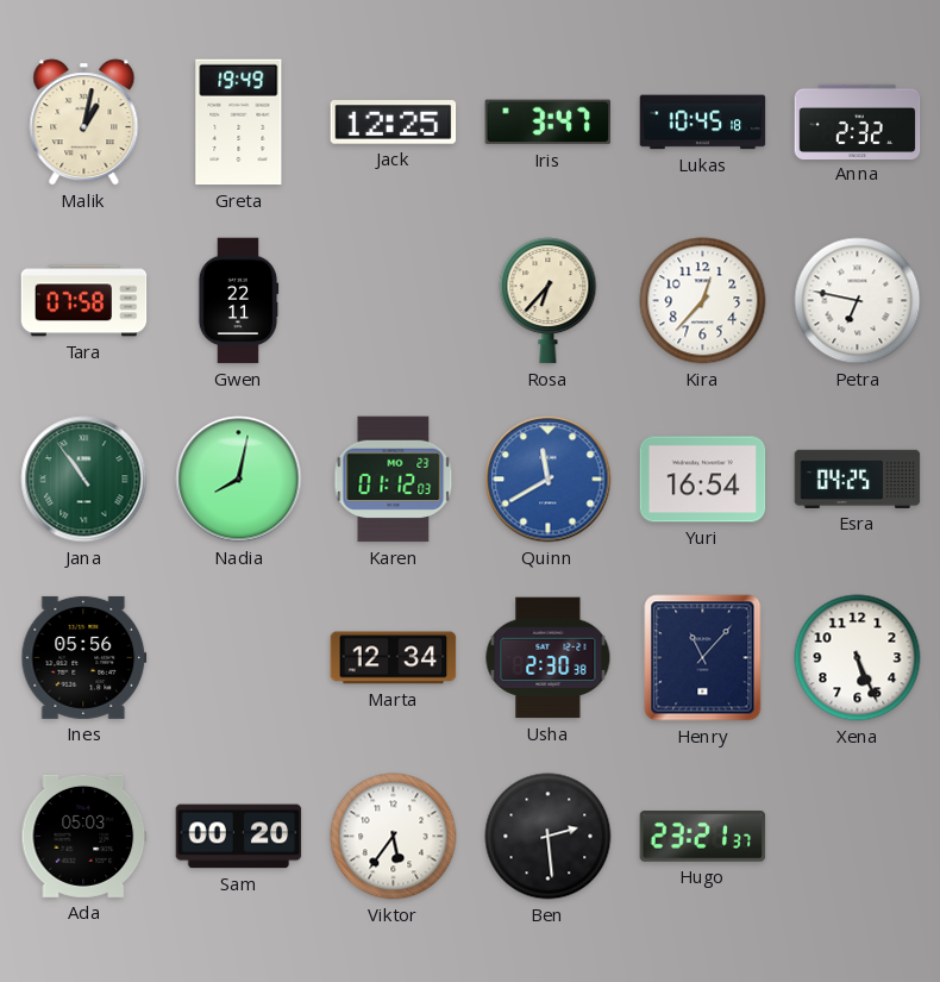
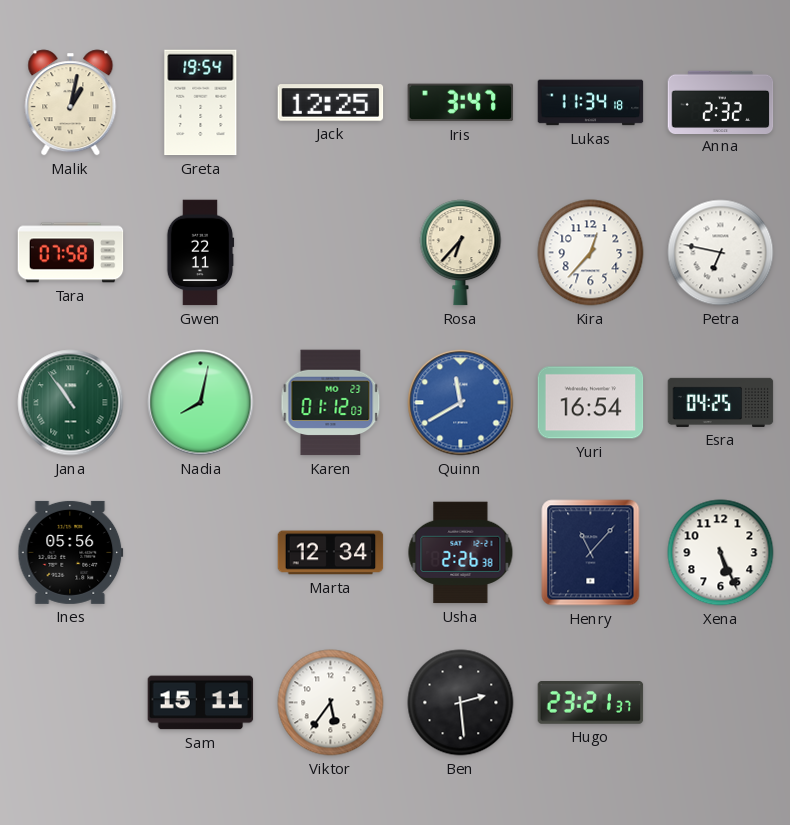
Greta: 19:49 -> 19:54
Lukas: 10:45 -> 11:34
Usha: 2:30 -> 2:26
Ada: 05:03 -> none
Sam: 00:20 -> 15:11
